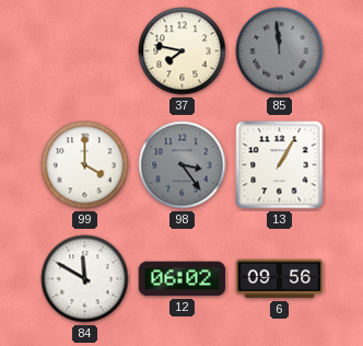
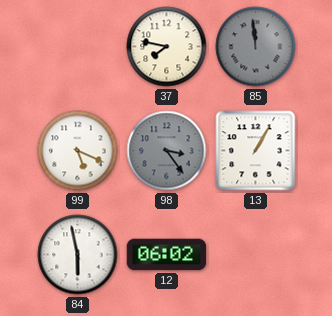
99: 4:00 -> 5:19
84: 11:50 -> 5:58
6: 09:56 -> none
